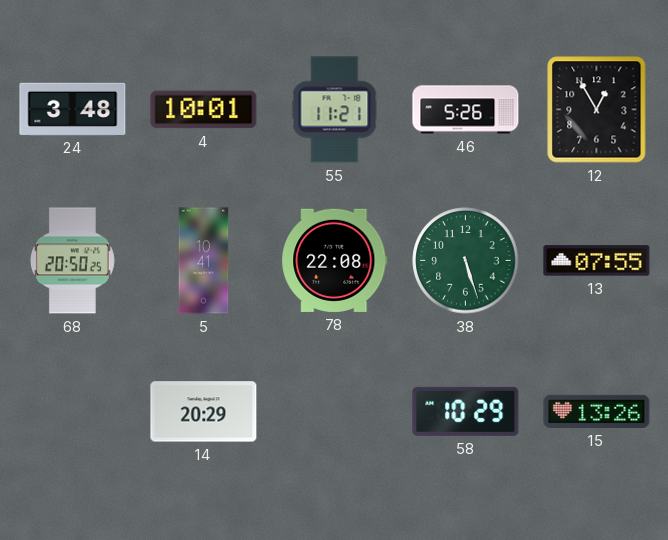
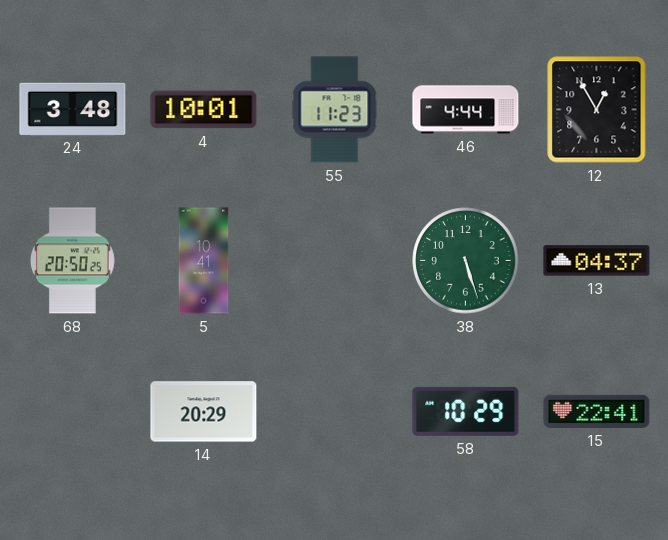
55: 11:21 -> 11:23
46: 5:26 -> 4:44
78: 22:08 -> none
13: 07:55 -> 04:37
15: 13:26 -> 22:41
